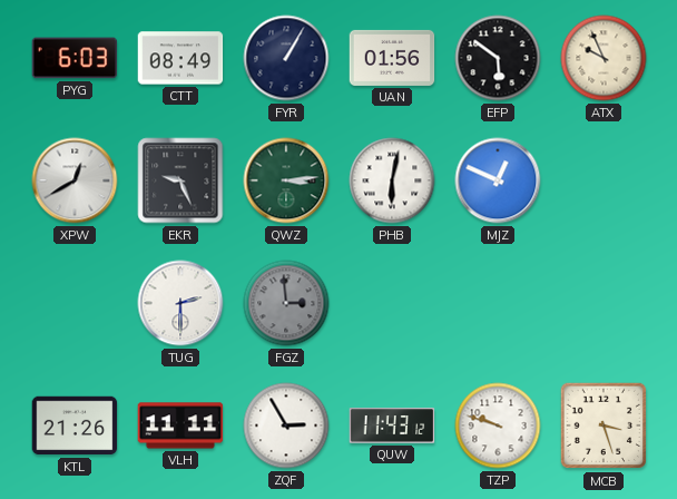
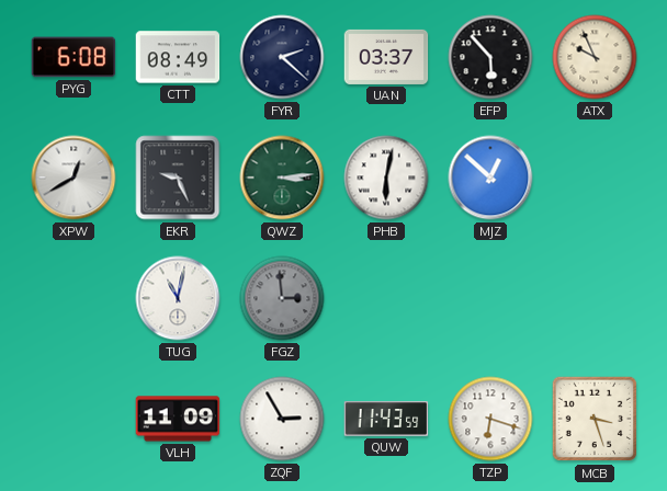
PYG: 6:03 -> 6:08
FYR: 1:05 -> 2:22
UAN: 01:56 -> 03:37
EFP: 5:51 -> 5:53
MJZ: 12:49 -> 12:52
TUG: 2:30 -> 11:02
KTL: 21:26 -> none
VLH: 11:11 -> 11:09
QUW: 11:43:12 -> 11:43:59
TZP: 9:48 -> 6:18
